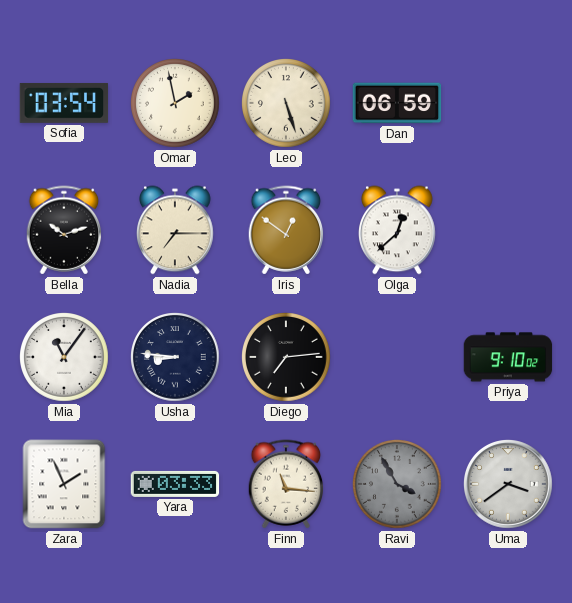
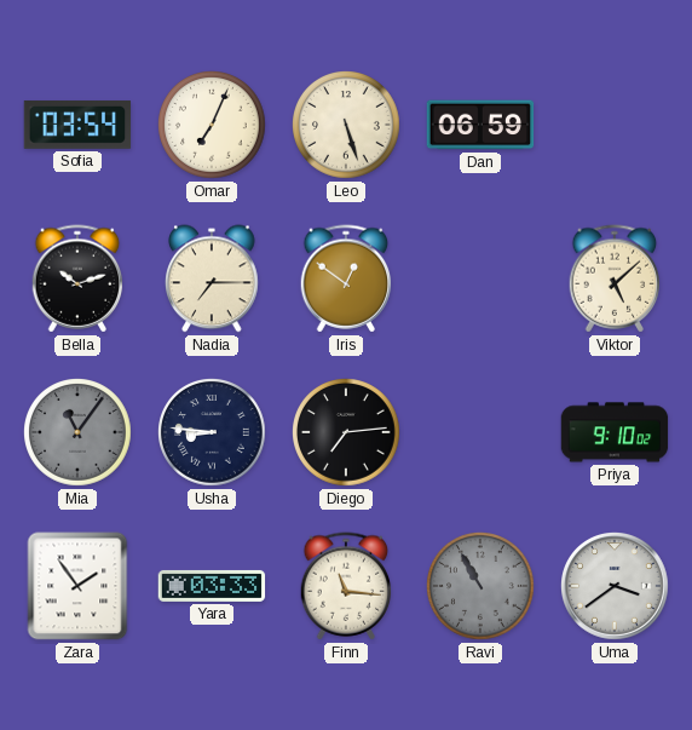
Omar: 1:58 -> 7:04
Olga: 12:38 -> none
Viktor: none -> 5:08
Mia dial: white -> grey
Zara: 1:56 -> 1:54
Ravi: 3:55 -> 10:55
